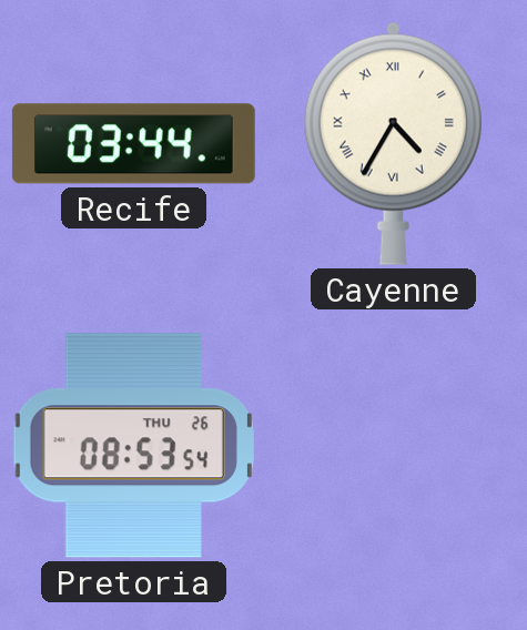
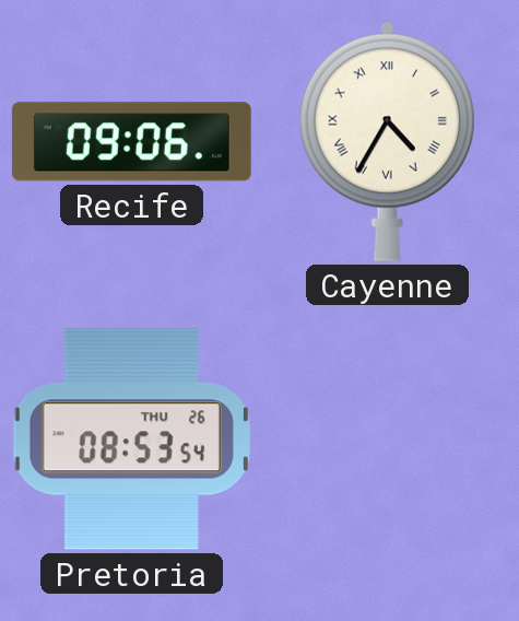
Recife: 03:44 -> 09:06
